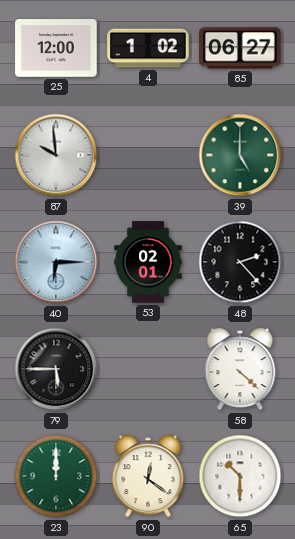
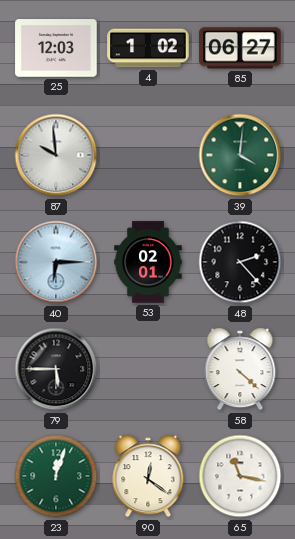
25: 12:00 -> 12:03
39: 5:00 -> 4:01
23: 12:00 -> 12:03
65: 10:30 -> 11:17
